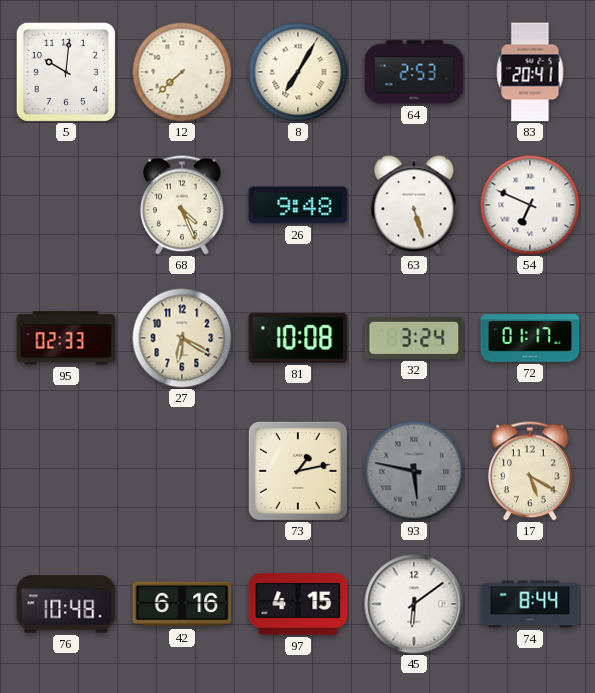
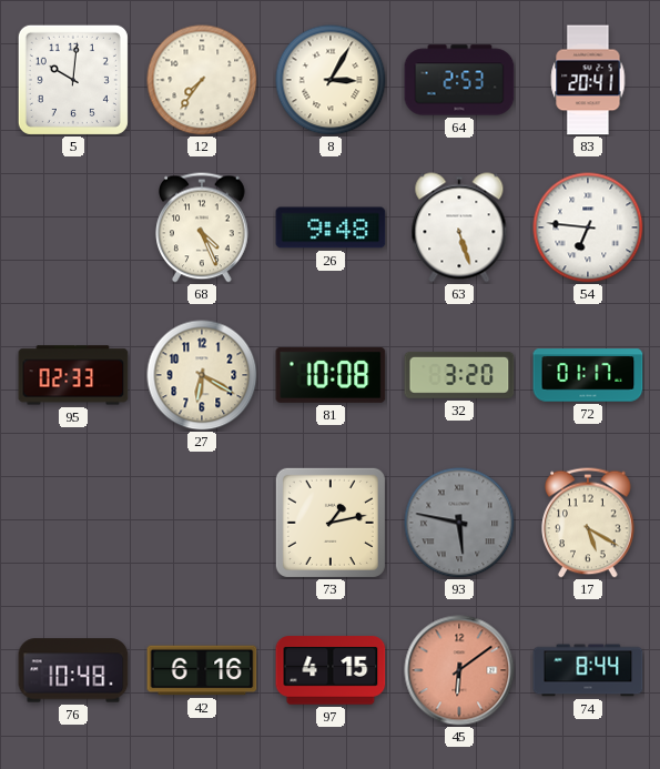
12: 7:38 -> 7:36
8: 7:05 -> 3:05
54: 6:49 -> 6:46
32: 3:24 -> 3:20
45 dial: white -> salmon
